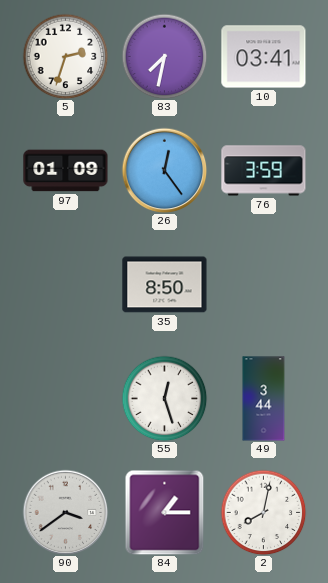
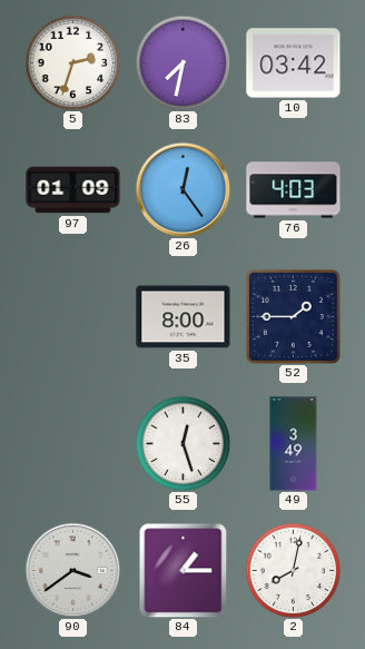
10: 03:41 -> 03:42
76: 3:59 -> 4:03
35: 8:50 -> 8:00
52: none -> 1:45
49: 3:44 -> 3:49
